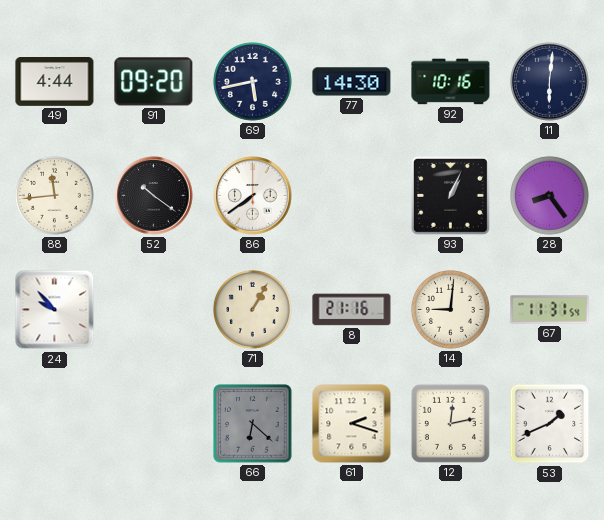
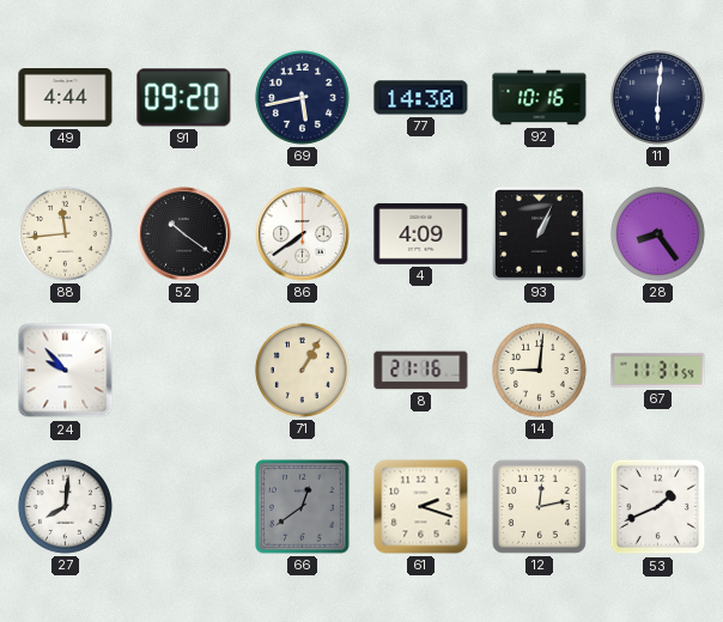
4: none -> 4:09
27: none -> 8:01
66: 6:22 -> 12:39
